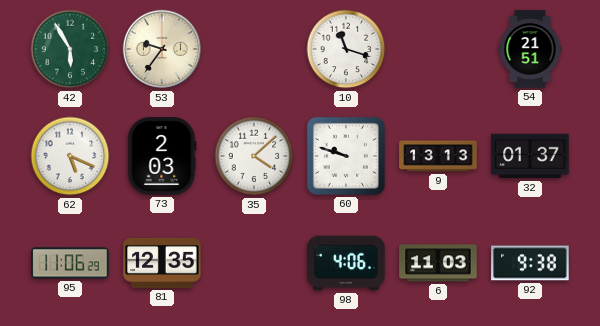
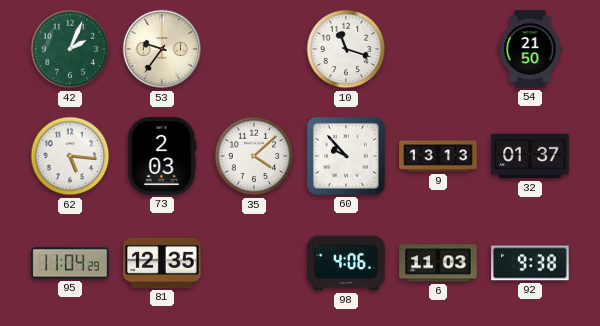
42: 5:55 -> 2:04
54: 21:51 -> 21:50
62: 5:19 -> 5:16
60: 9:48 -> 9:53
95: 11:06 -> 11:04
